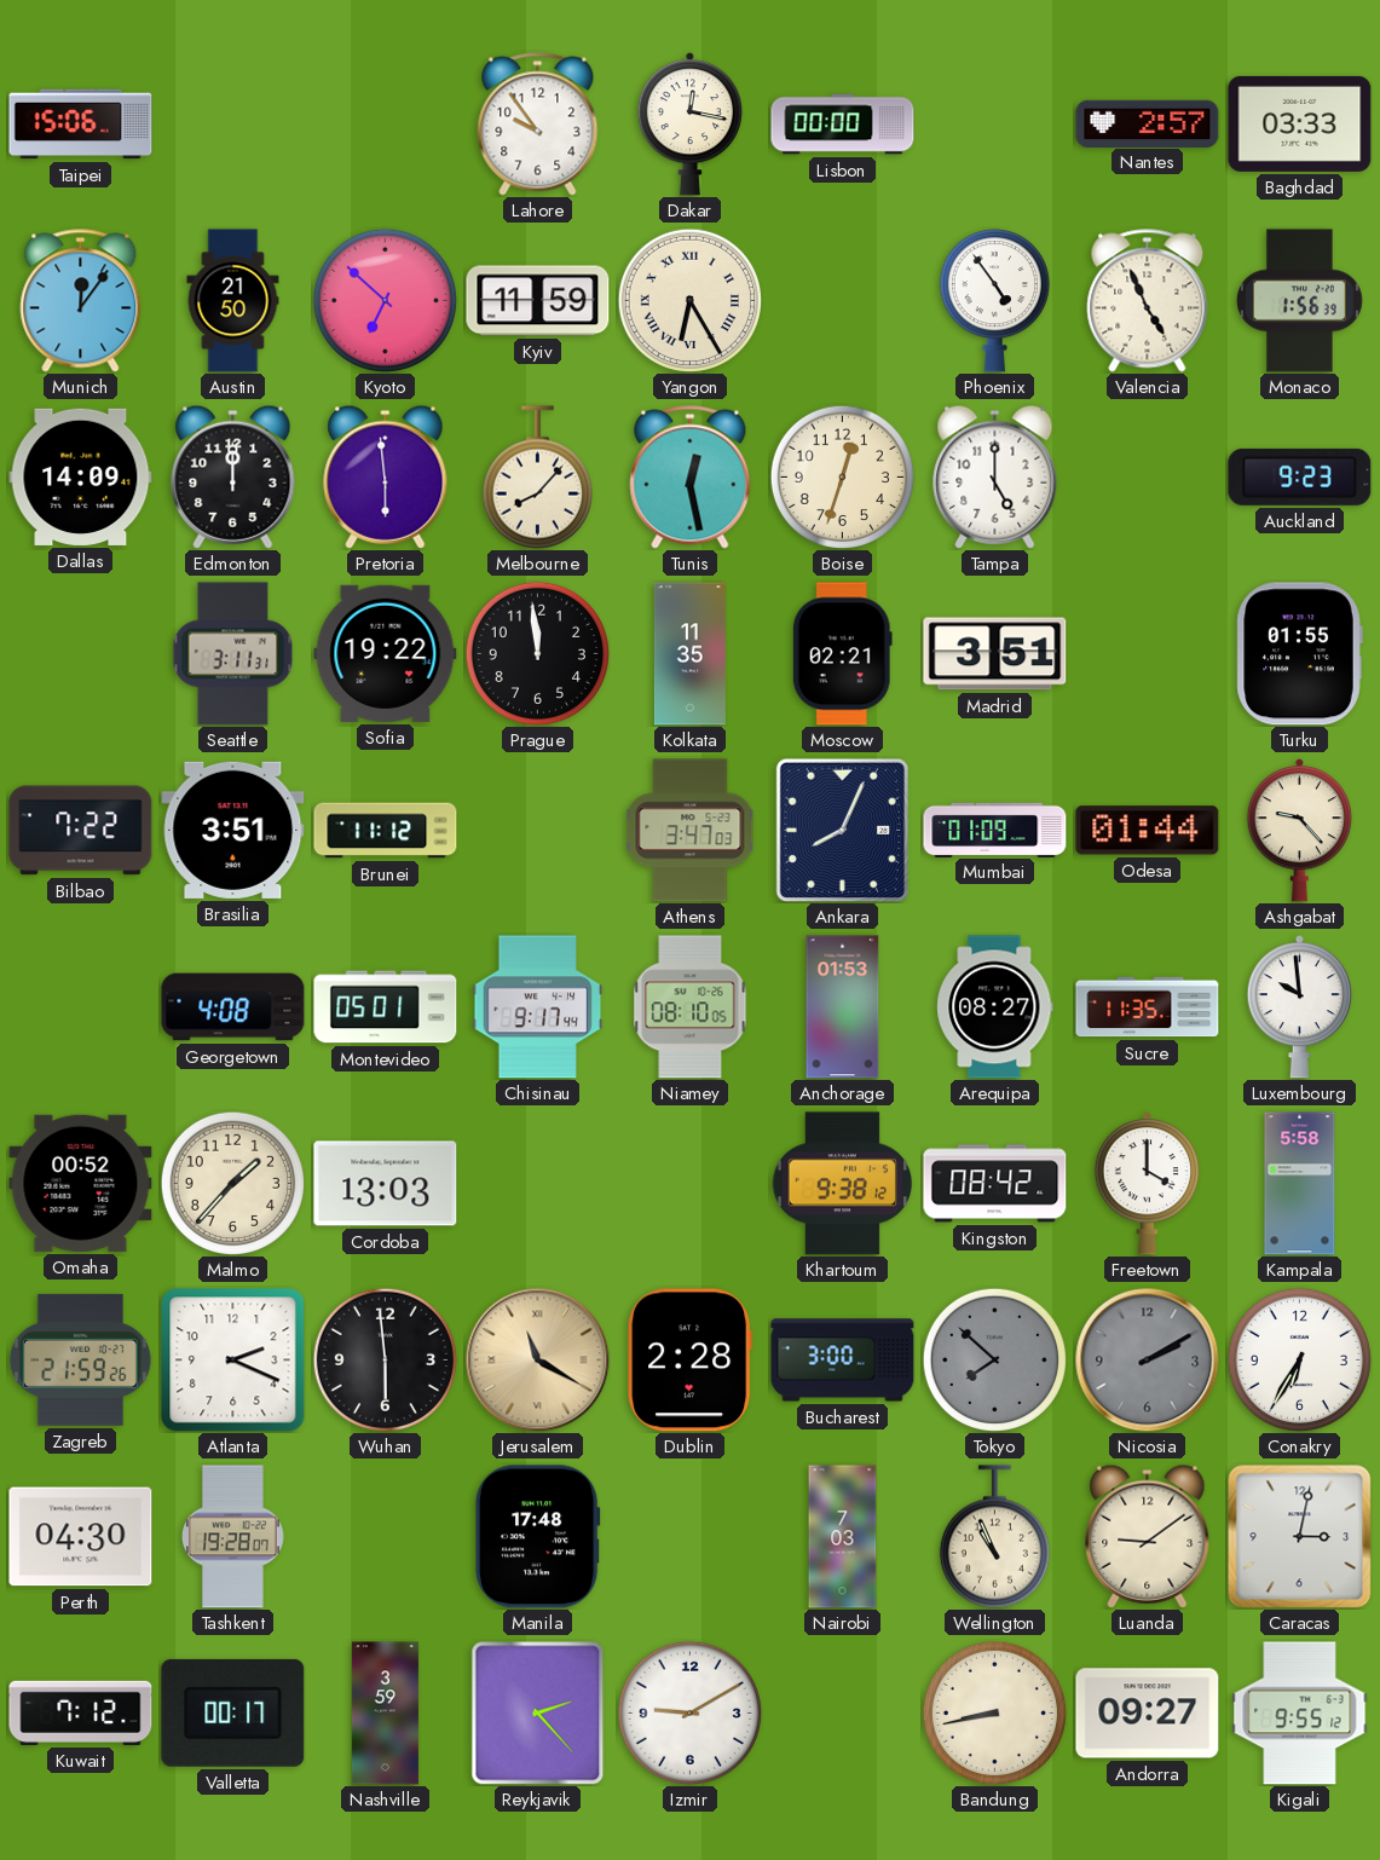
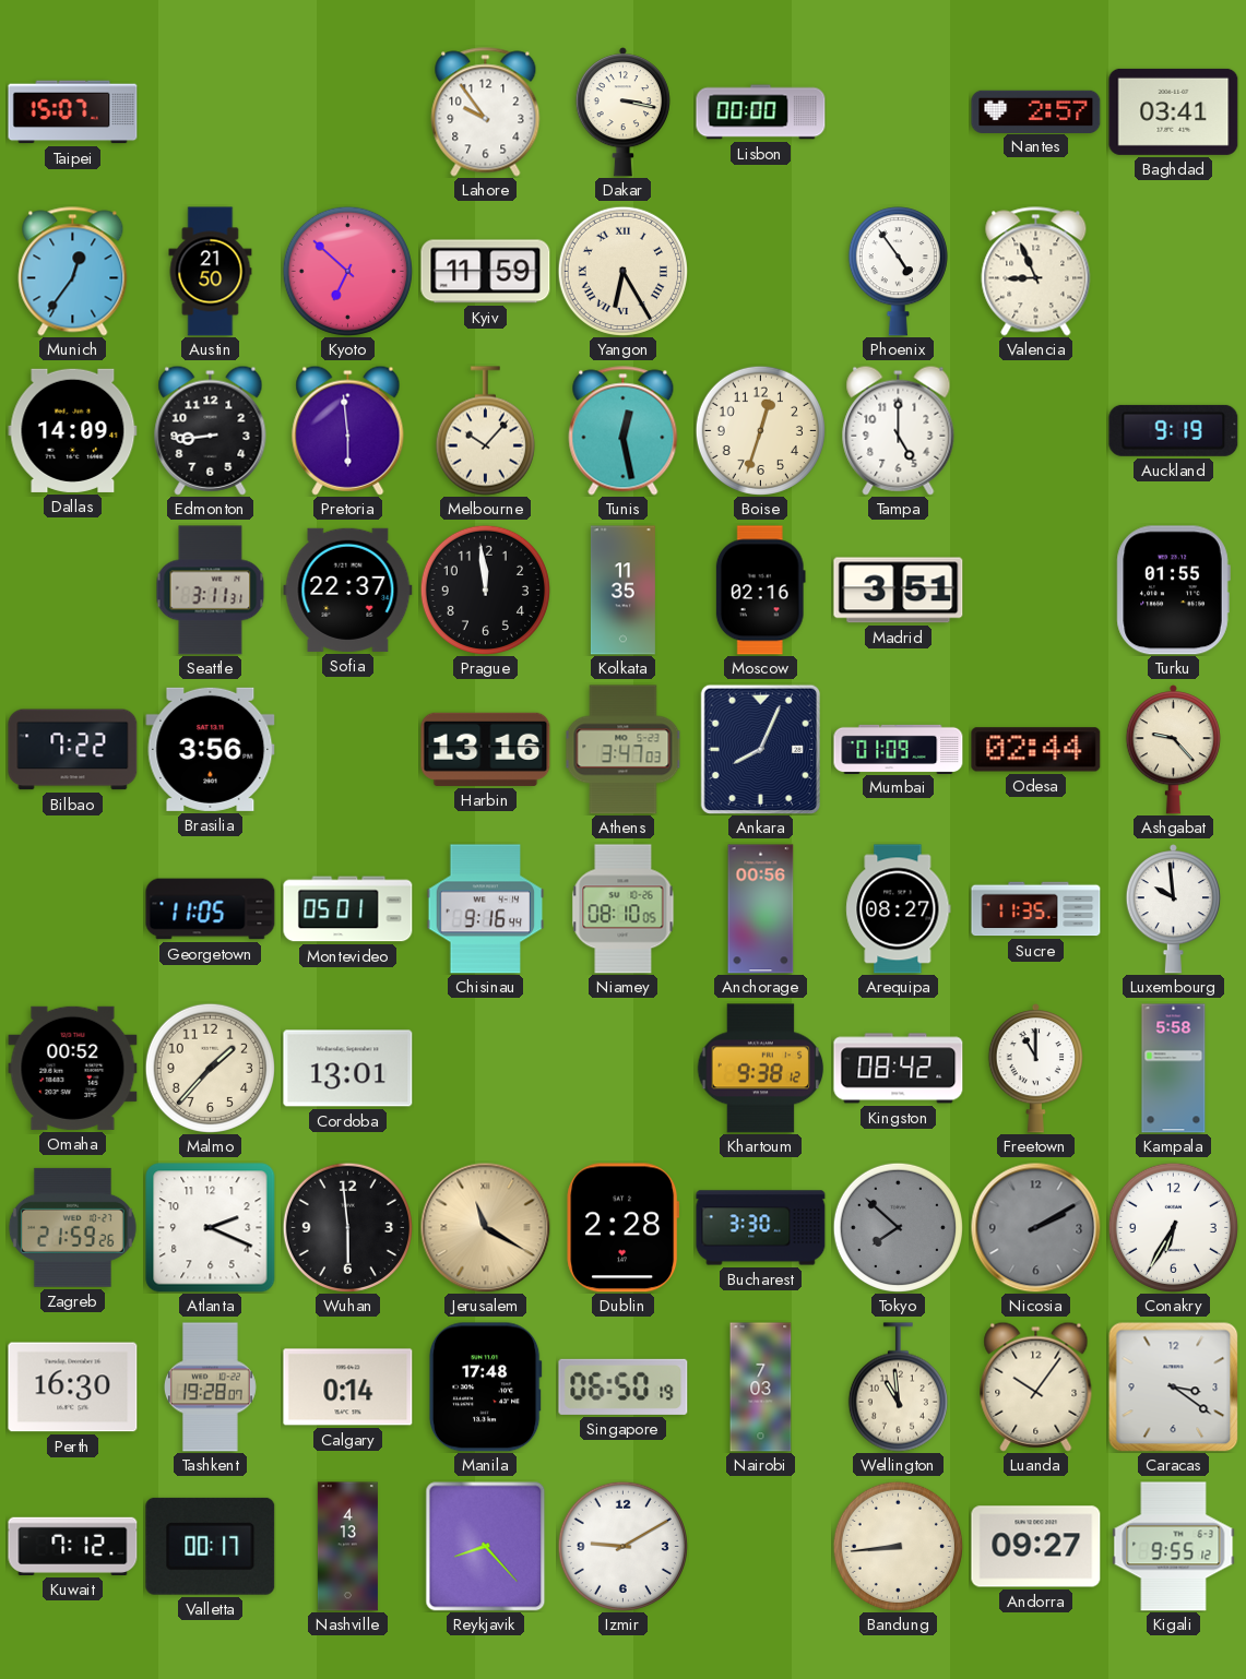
Taipei: 15:06 -> 15:07
Dakar: 12:17 -> 3:17
Baghdad: 03:33 -> 03:41
Munich: 12:06 -> 12:36
Valencia: 4:56 -> 8:56
Monaco: 1:56 -> none
Edmonton: 12:00 -> 8:44
Melbourne: 8:07 -> 10:07
Auckland: 9:23 -> 9:19
Sofia: 19:22 -> 22:37
Moscow: 02:21 -> 02:16
Brasilia: 3:51 -> 3:56
Brunei: 11:12 -> none
Harbin: none -> 13:16
Odesa: 01:44 -> 02:44
Georgetown: 4:08 -> 11:05
Chisinau: 9:17 -> 9:16
Anchorage: 01:53 -> 00:56
Cordoba: 13:03 -> 13:01
Freetown: 4:00 -> 11:00
Bucharest: 3:00 -> 3:30
Perth: 04:30 -> 16:30
Calgary: none -> 0:14
Singapore: none -> 06:50
Wellington: 10:56 -> 10:59
Luanda: 9:09 -> 10:06
Caracas: 3:02 -> 3:21
Nashville: 3:59 -> 4:13
Reykjavik: 2:23 -> 8:23
Bandung: 8:43 -> 8:44
